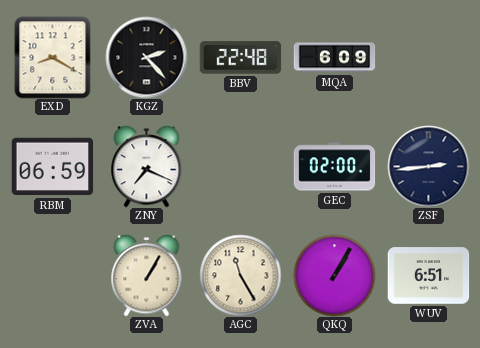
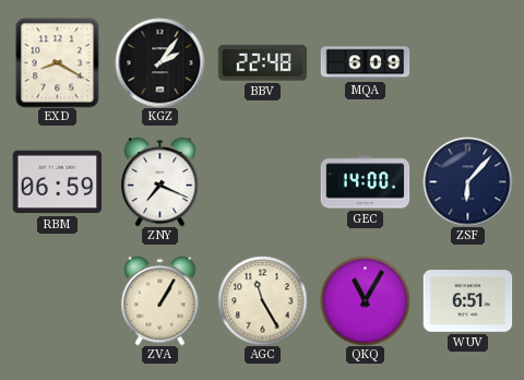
KGZ: 2:23 -> 2:06
GEC: 02:00 -> 14:00
ZSF: 2:44 -> 6:07
QKQ: 1:05 -> 11:05
